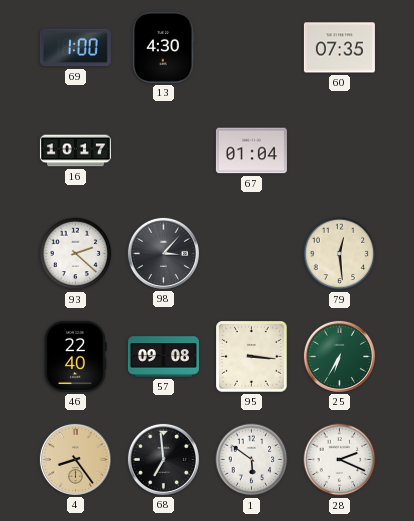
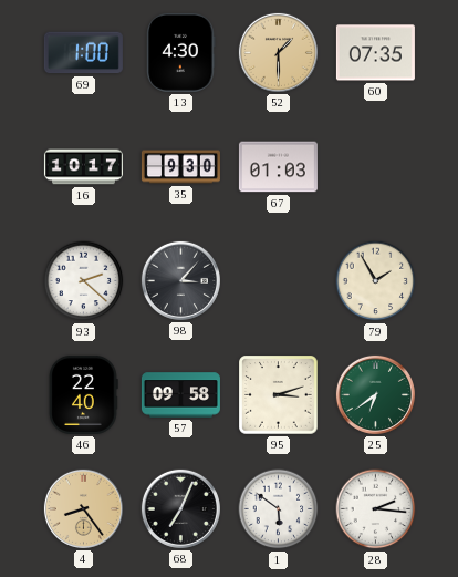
52: none -> 1:30
35: none -> 9:30
67: 01:04 -> 01:03
79: 12:29 -> 1:55
57: 09:08 -> 09:58
95: 3:16 -> 3:12
25: 6:35 -> 6:39
68: 6:59 -> 7:04
28: 2:19 -> 2:16
